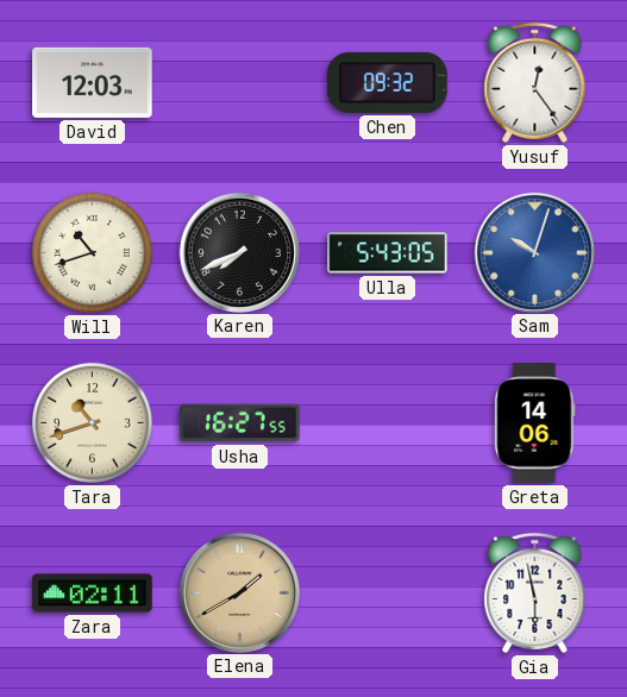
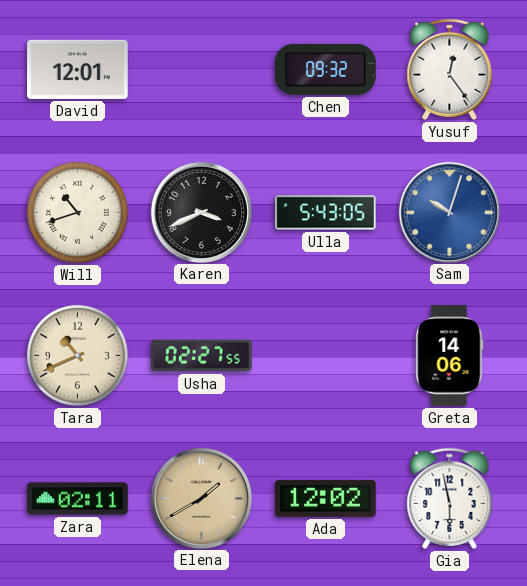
David: 12:03 -> 12:01
Karen: 7:41 -> 3:41
Tara: 10:42 -> 10:41
Usha: 16:27 -> 02:27
Ada: none -> 12:02
